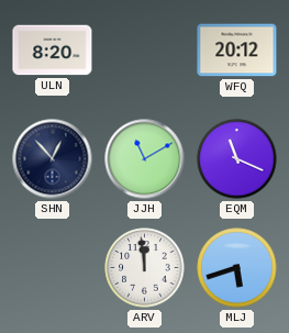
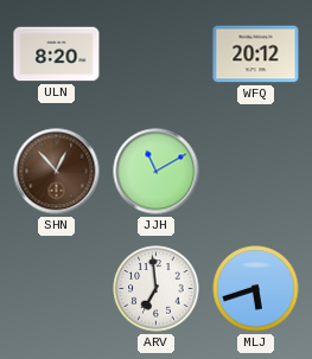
SHN dial: navy -> brown
EQM: 11:19 -> none
ARV: 11:59 -> 6:59
